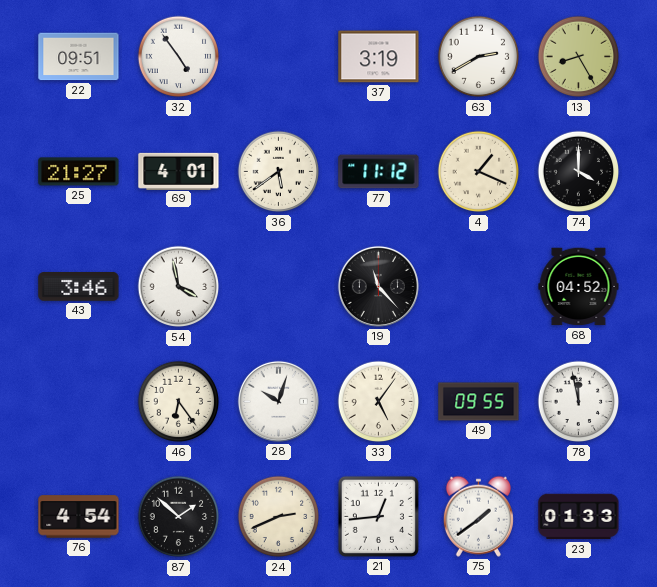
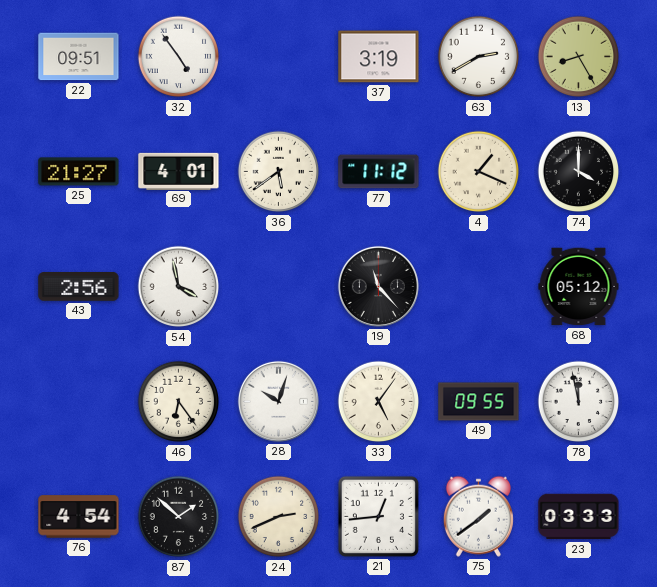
43: 3:46 -> 2:56
68: 04:52 -> 05:12
23: 01:33 -> 03:33
